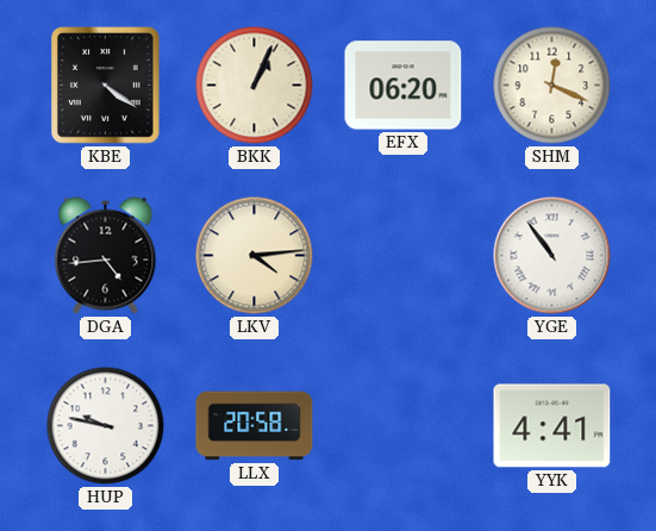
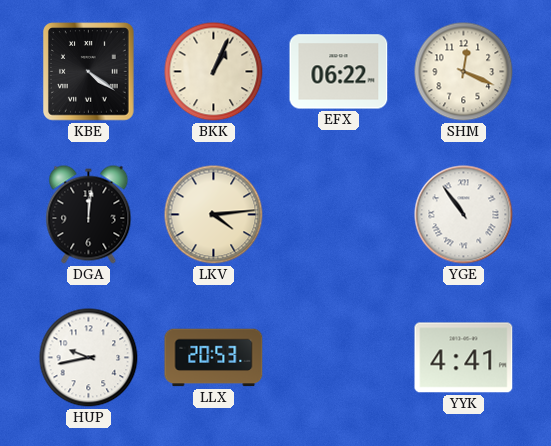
EFX: 06:20 -> 06:22
DGA: 4:44 -> 12:01
HUP: 9:47 -> 9:43
LLX: 20:58 -> 20:53
